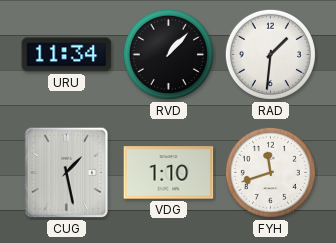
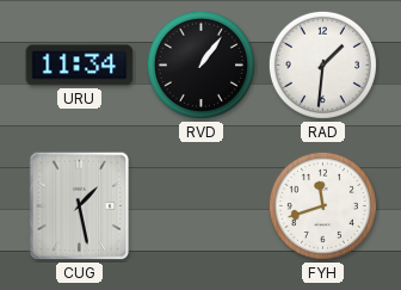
RVD: 1:07 -> 1:06
VDG: 1:10 -> none
